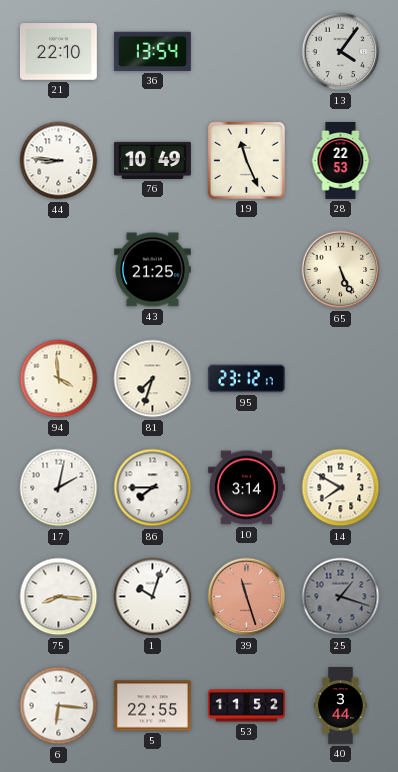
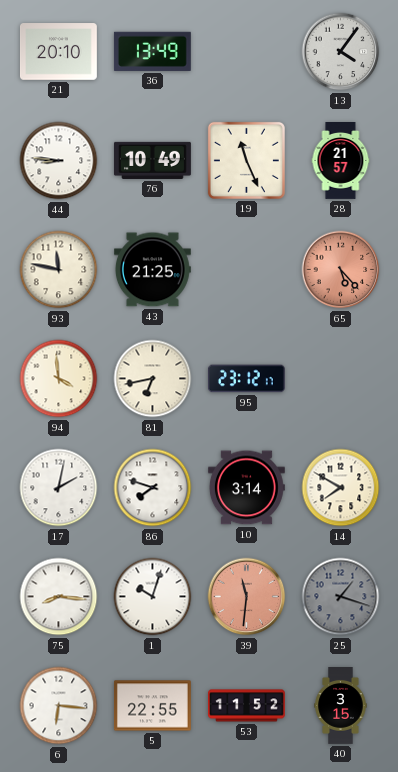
21: 22:10 -> 20:10
36: 13:54 -> 13:49
28: 22:53 -> 21:57
93: none -> 11:47
65: 5:26 -> 5:23
65 dial: cream -> salmon
81: 7:33 -> 6:43
86: 7:45 -> 7:48
39: 11:27 -> 11:31
40: 3:44 -> 3:15
